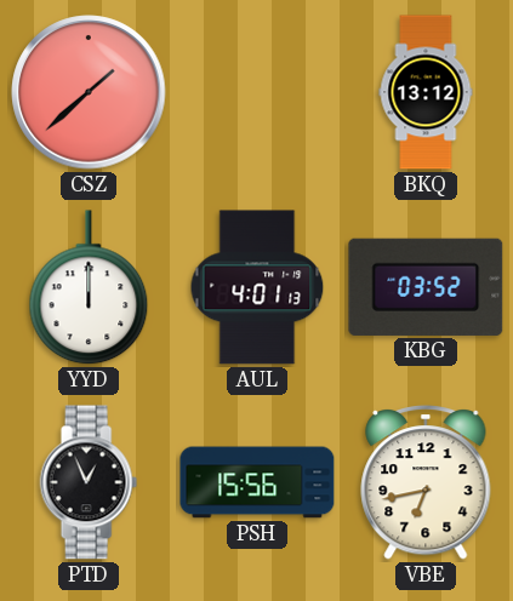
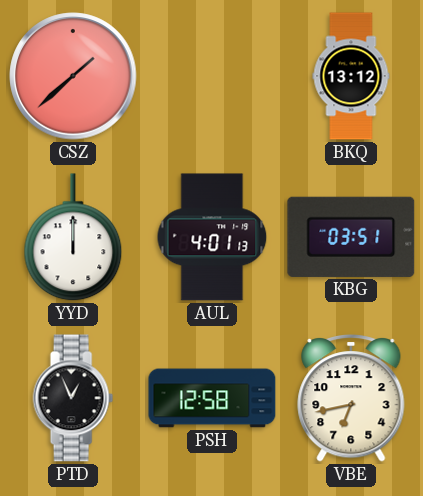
KBG: 03:52 -> 03:51
PSH: 15:56 -> 12:58
